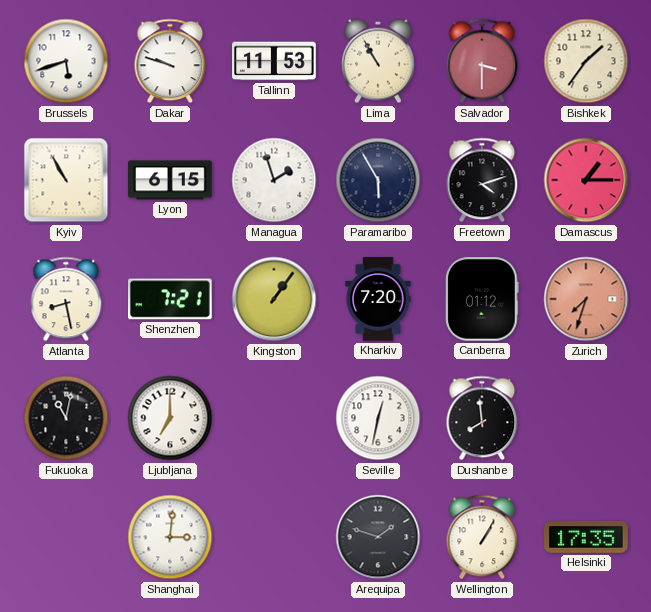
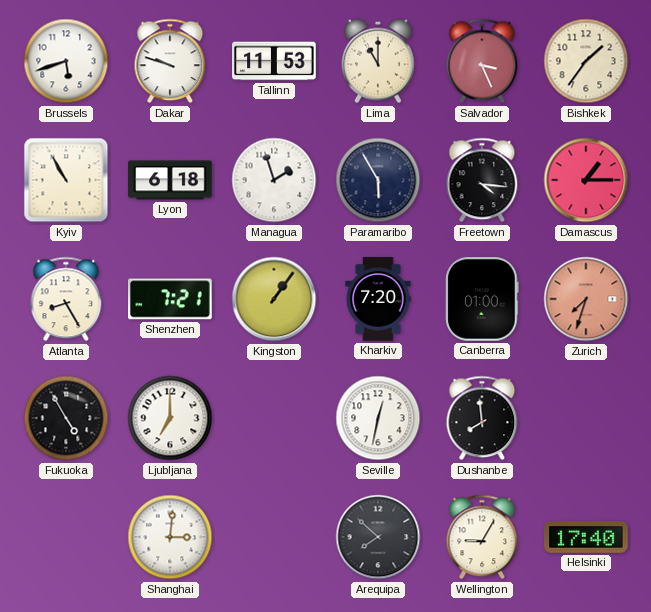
Lima: 10:55 -> 11:00
Salvador: 3:30 -> 3:26
Lyon: 6:15 -> 6:18
Freetown: 4:12 -> 4:16
Atlanta: 8:28 -> 8:25
Canberra: 01:12 -> 01:00
Fukuoka: 11:02 -> 4:55
Arequipa: 1:48 -> 7:52
Wellington: 1:05 -> 9:05
Helsinki: 17:35 -> 17:40
